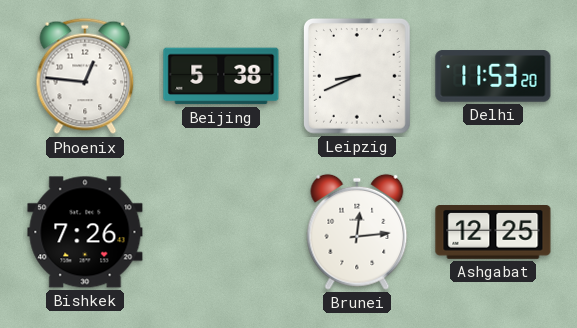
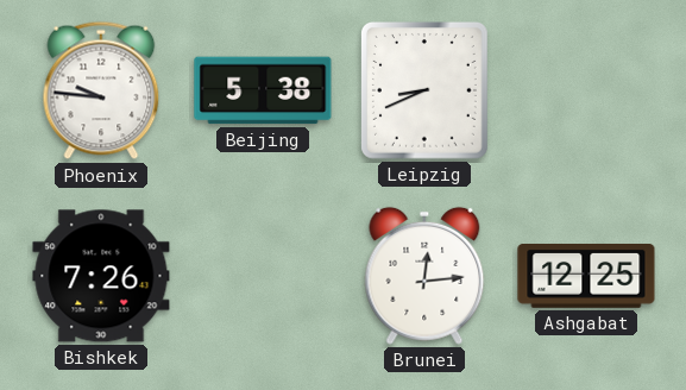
Phoenix: 12:46 -> 9:46
Delhi: 11:53 -> none
